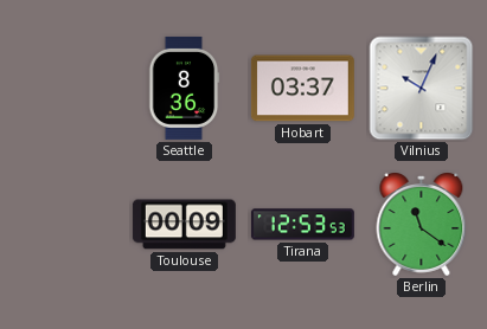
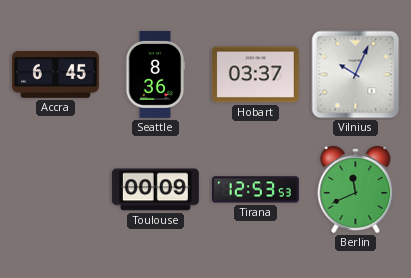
Accra: none -> 6:45
Berlin: 11:21 -> 11:41
